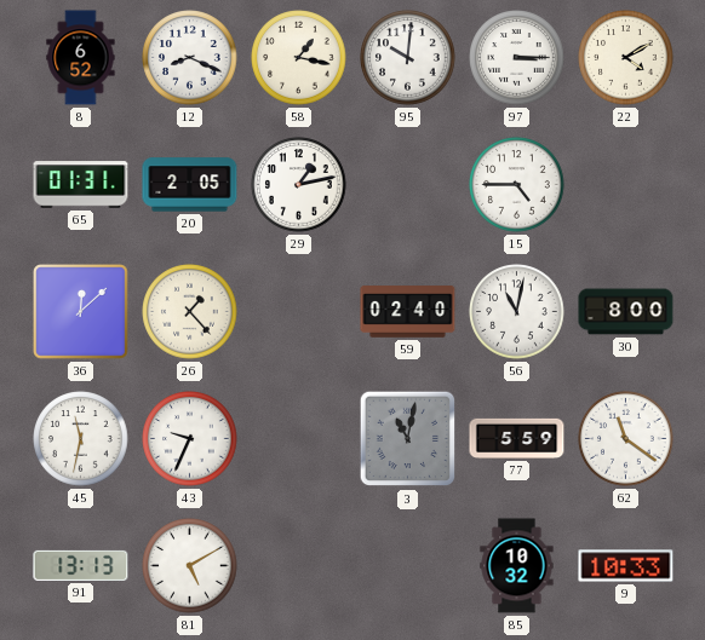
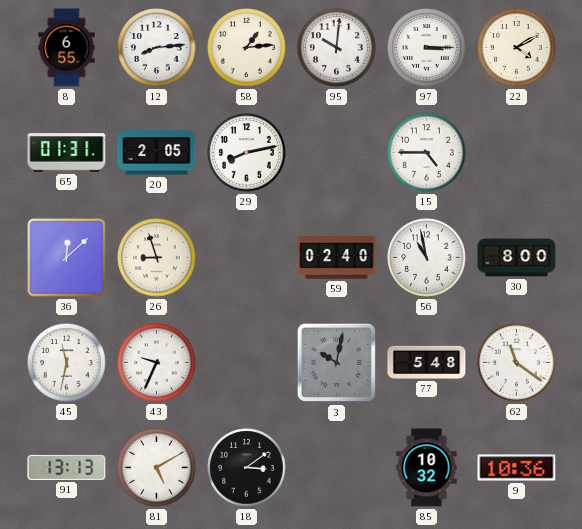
8: 6:52 -> 6:55
12: 8:19 -> 8:14
58: 1:17 -> 1:14
29: 1:13 -> 8:13
26: 1:23 -> 8:57
56: 11:02 -> 10:58
3: 11:02 -> 10:02
77: 5:59 -> 5:48
18: none -> 3:09
9: 10:33 -> 10:36
